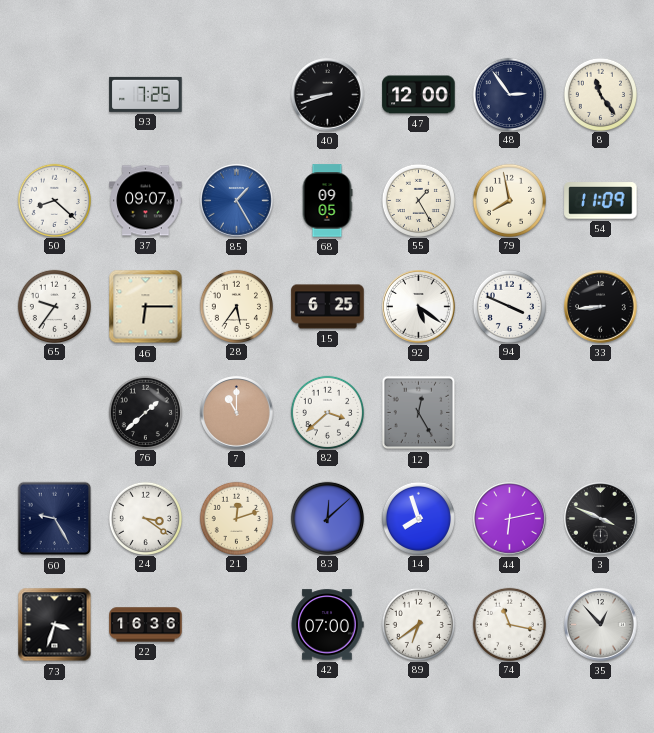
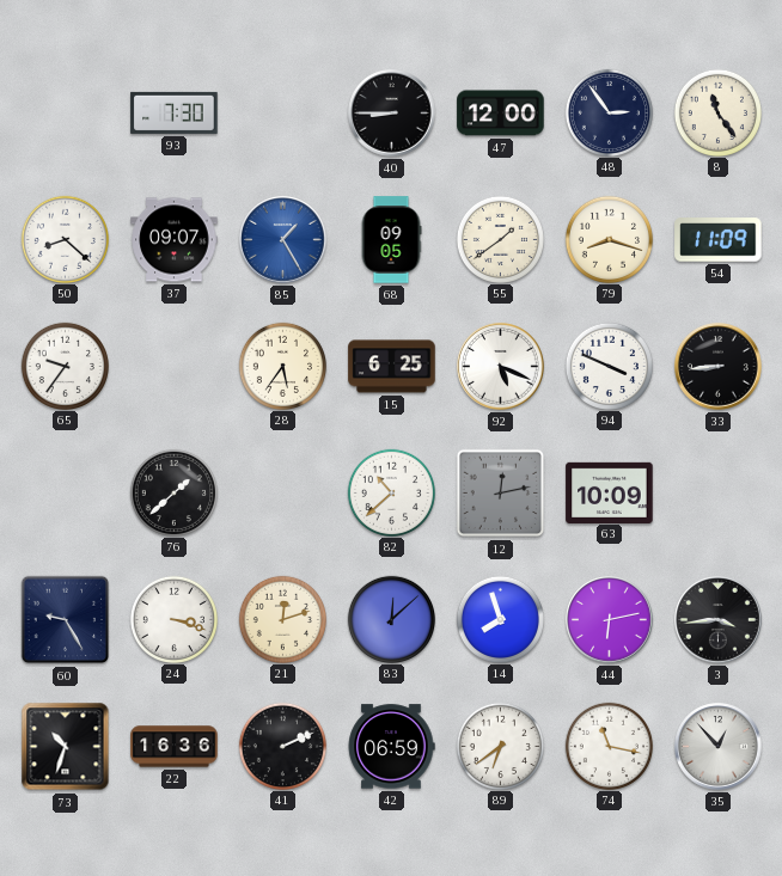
93: 7:25 -> 7:30
40: 8:42 -> 8:45
55: 1:25 -> 1:39
79: 7:58 -> 8:18
46: 6:15 -> none
92: 5:21 -> 5:19
7: 11:00 -> none
82: 3:38 -> 10:38
12: 12:25 -> 12:13
63: none -> 10:09
24: 3:21 -> 3:18
3: 3:49 -> 3:44
73: 3:33 -> 10:33
41: none -> 2:11
42: 07:00 -> 06:59
